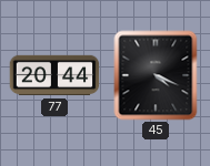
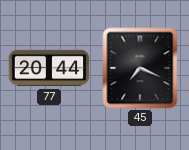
45: 4:19 -> 7:19
